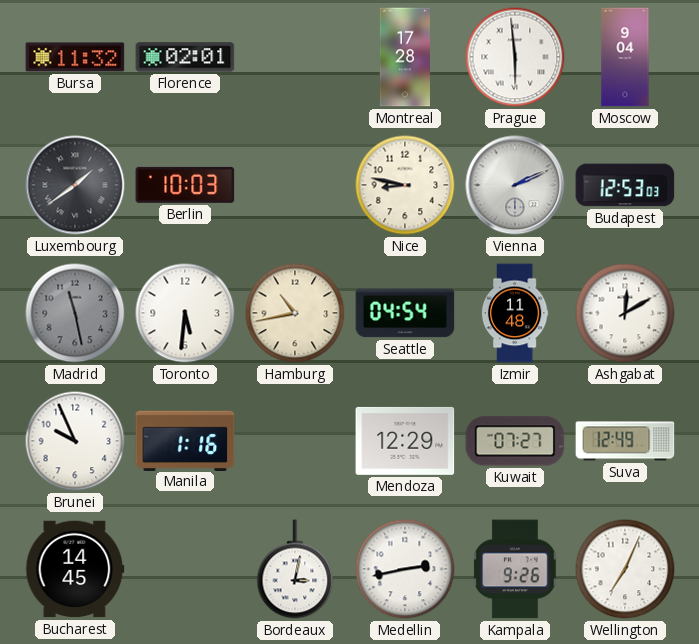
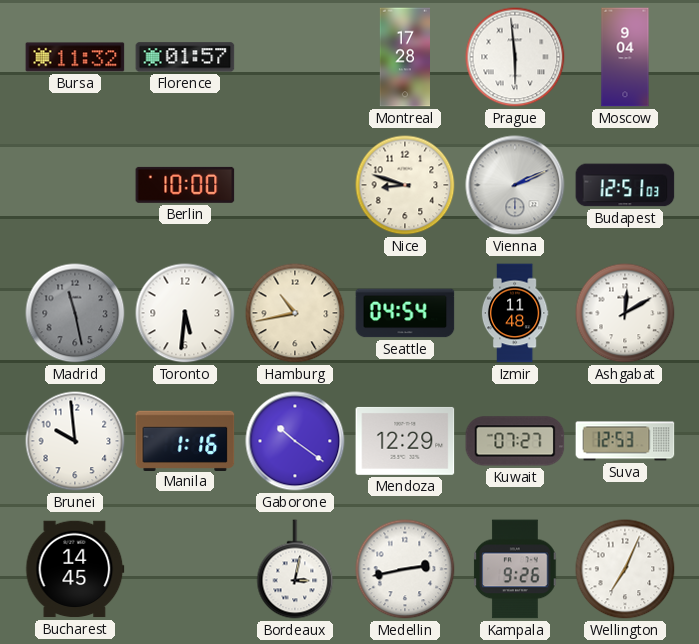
Florence: 02:01 -> 01:57
Luxembourg: 1:39 -> none
Berlin: 10:03 -> 10:00
Nice: 8:47 -> 8:48
Budapest: 12:53 -> 12:51
Brunei: 9:56 -> 9:59
Gaborone: none -> 10:21
Suva: 12:49 -> 12:53
